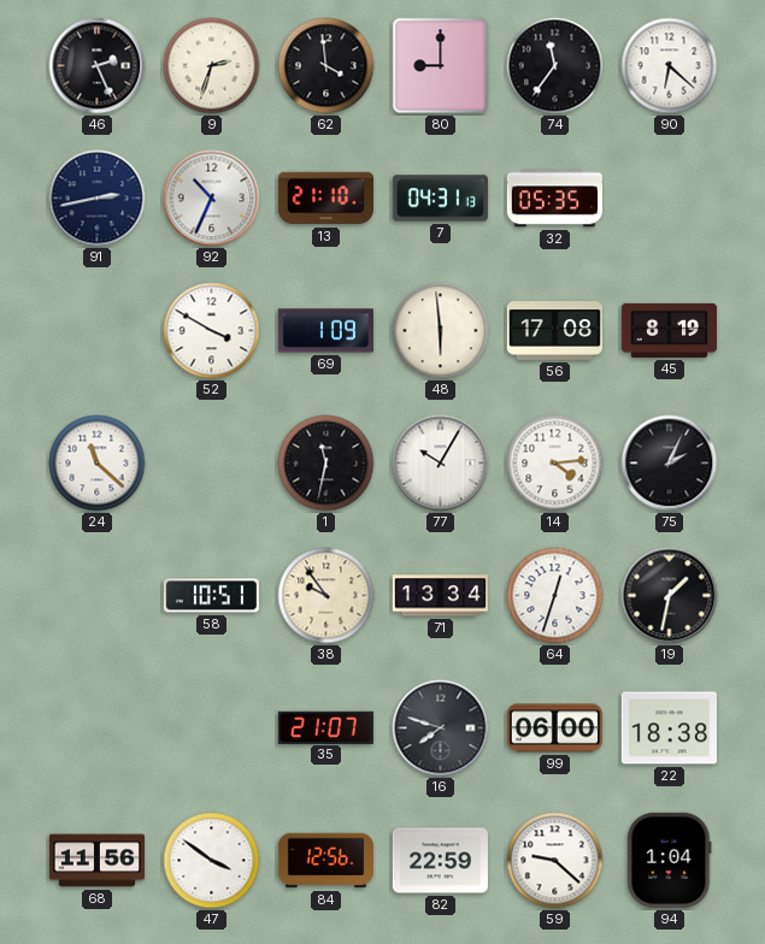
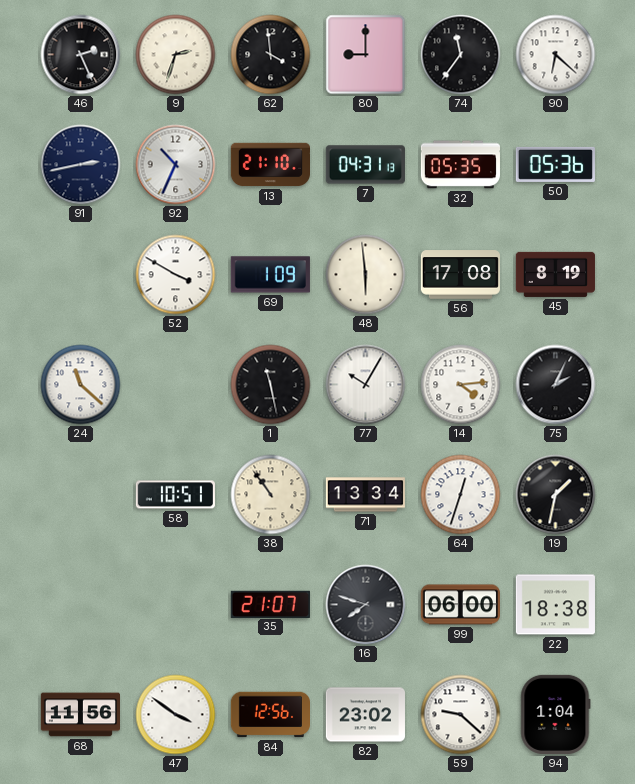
50: none -> 05:36
1: 11:32 -> 11:28
38: 9:54 -> 10:54
82: 22:59 -> 23:02
